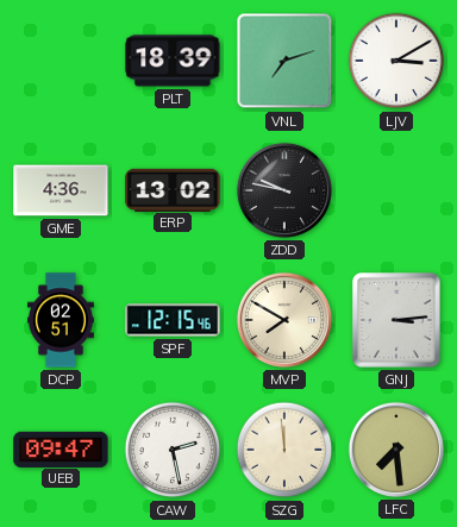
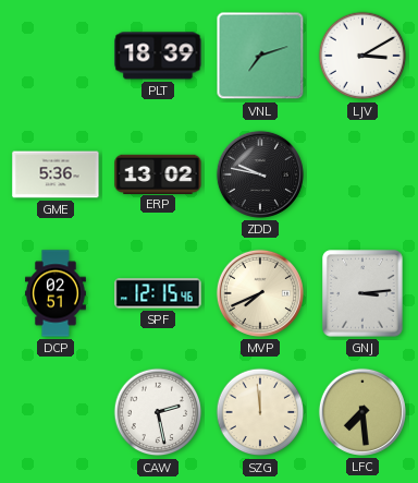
GME: 4:36 -> 5:36
MVP: 7:50 -> 7:41
UEB: 09:47 -> none
